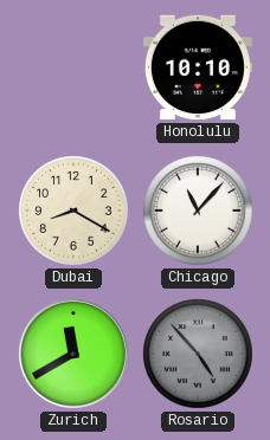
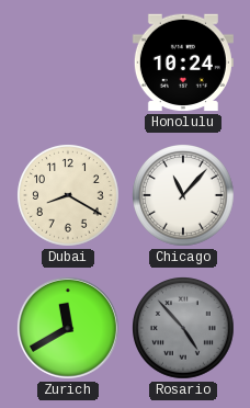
Honolulu: 10:10 -> 10:24
